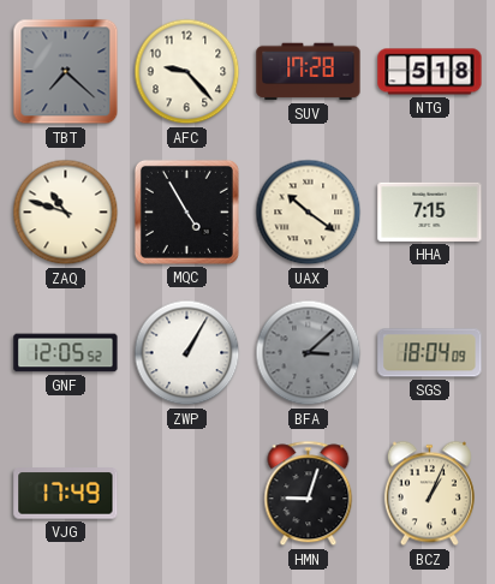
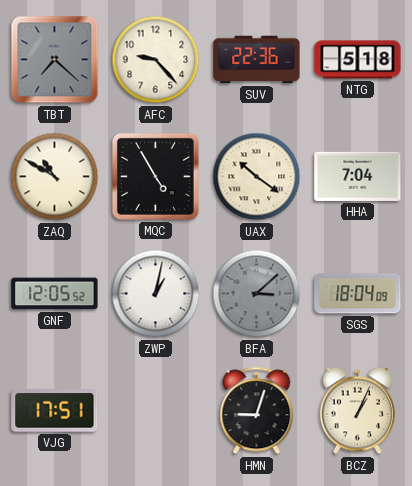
SUV: 17:28 -> 22:36
ZAQ: 10:48 -> 10:50
HHA: 7:15 -> 7:04
ZWP: 1:05 -> 1:02
VJG: 17:49 -> 17:51
